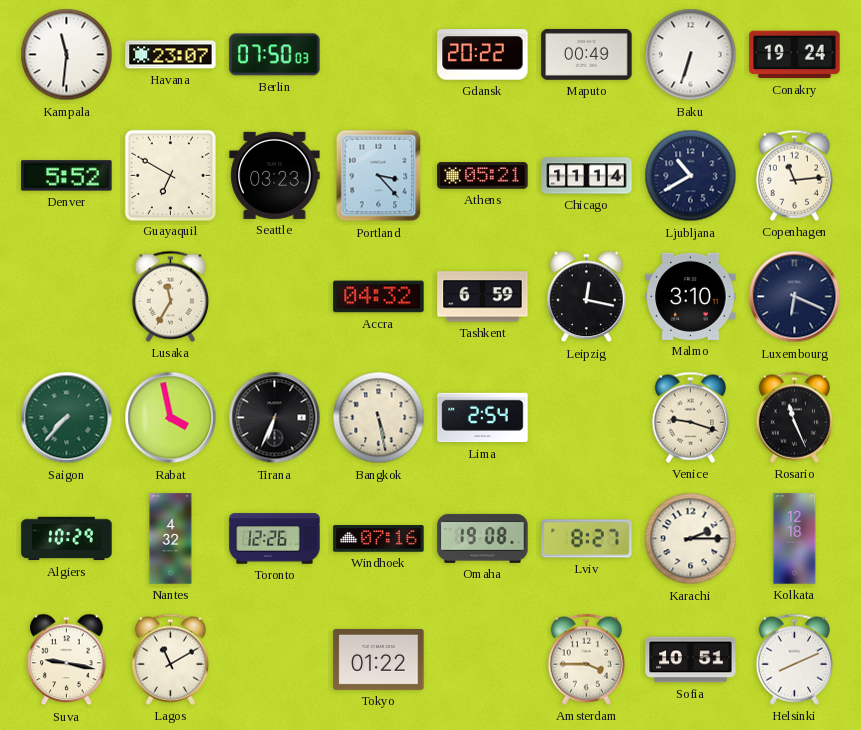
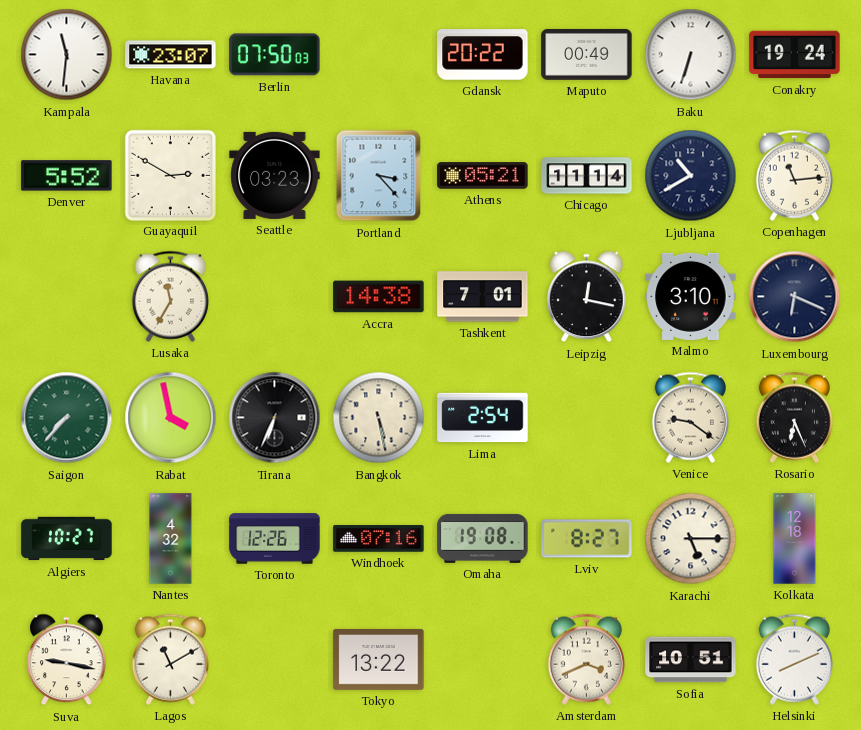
Guayaquil: 6:50 -> 2:50
Accra: 04:32 -> 14:38
Tashkent: 6:59 -> 7:01
Venice: 9:18 -> 9:21
Rosario: 11:26 -> 6:26
Algiers: 10:29 -> 10:27
Karachi: 2:15 -> 5:15
Tokyo: 01:22 -> 13:22
Amsterdam: 3:45 -> 3:41
